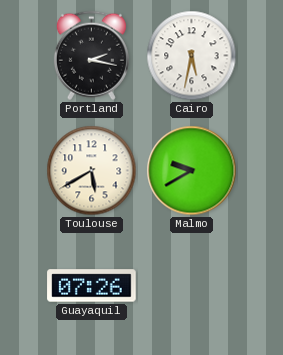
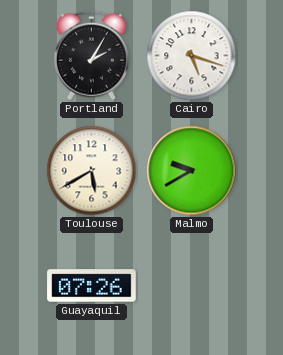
Portland: 2:17 -> 2:05
Cairo: 5:32 -> 5:18
